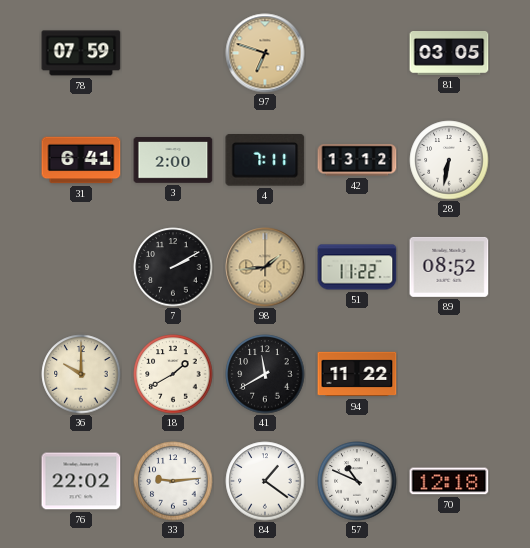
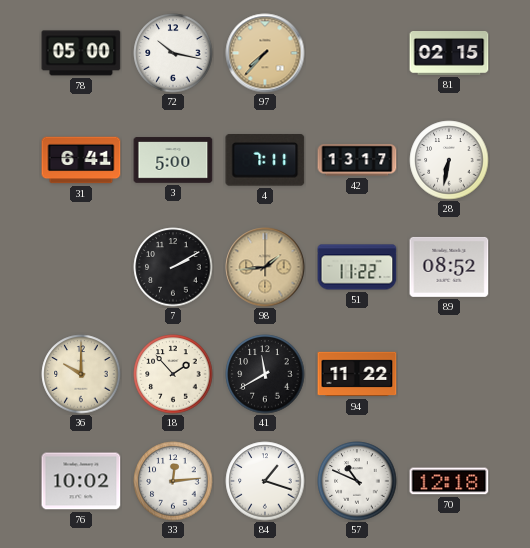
78: 07:59 -> 05:00
72: none -> 10:17
97: 6:48 -> 7:37
81: 03:05 -> 02:15
3: 2:00 -> 5:00
42: 13:12 -> 13:17
18: 1:40 -> 1:53
76: 22:02 -> 10:02
33: 9:14 -> 12:14
84: 1:21 -> 1:18
